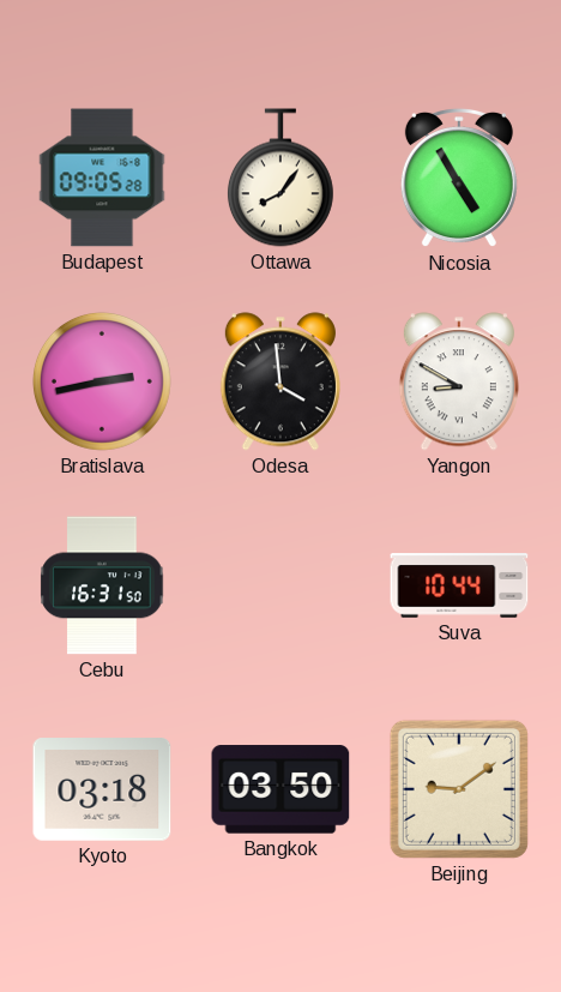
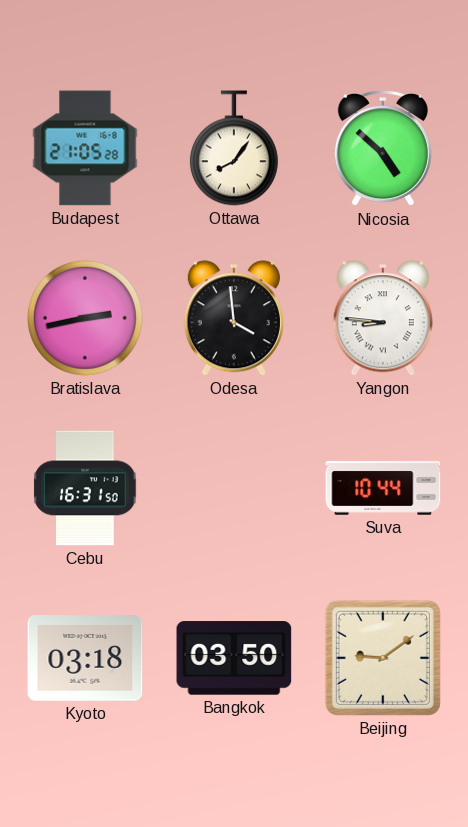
Budapest: 09:05 -> 21:05
Nicosia: 4:55 -> 4:52
Yangon: 8:50 -> 8:46
